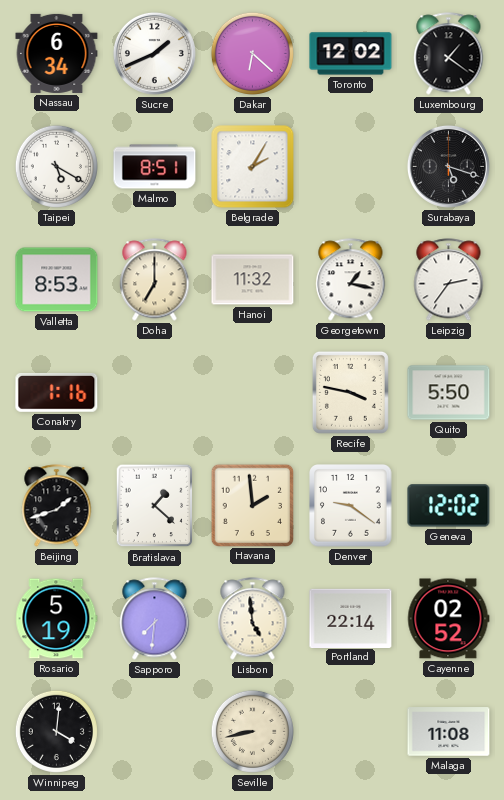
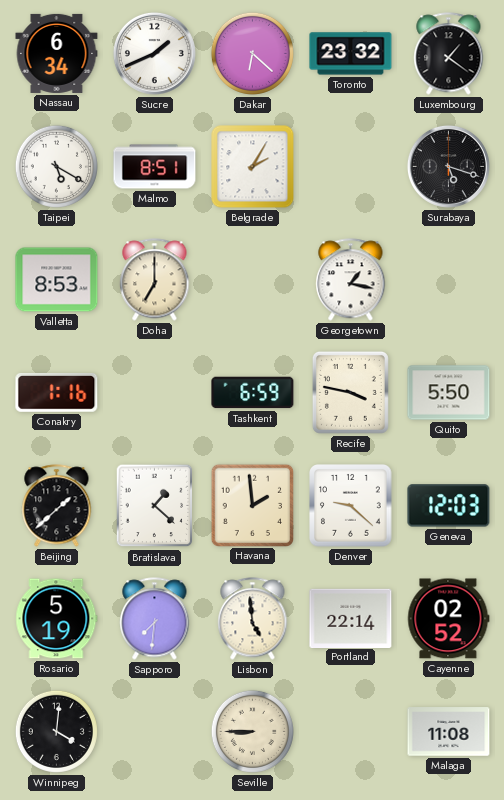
Toronto: 12:02 -> 23:32
Hanoi: 11:32 -> none
Leipzig: 2:36 -> none
Tashkent: none -> 6:59
Beijing: 1:42 -> 1:38
Denver: 9:21 -> 9:22
Geneva: 12:02 -> 12:03
Seville: 8:43 -> 8:45
